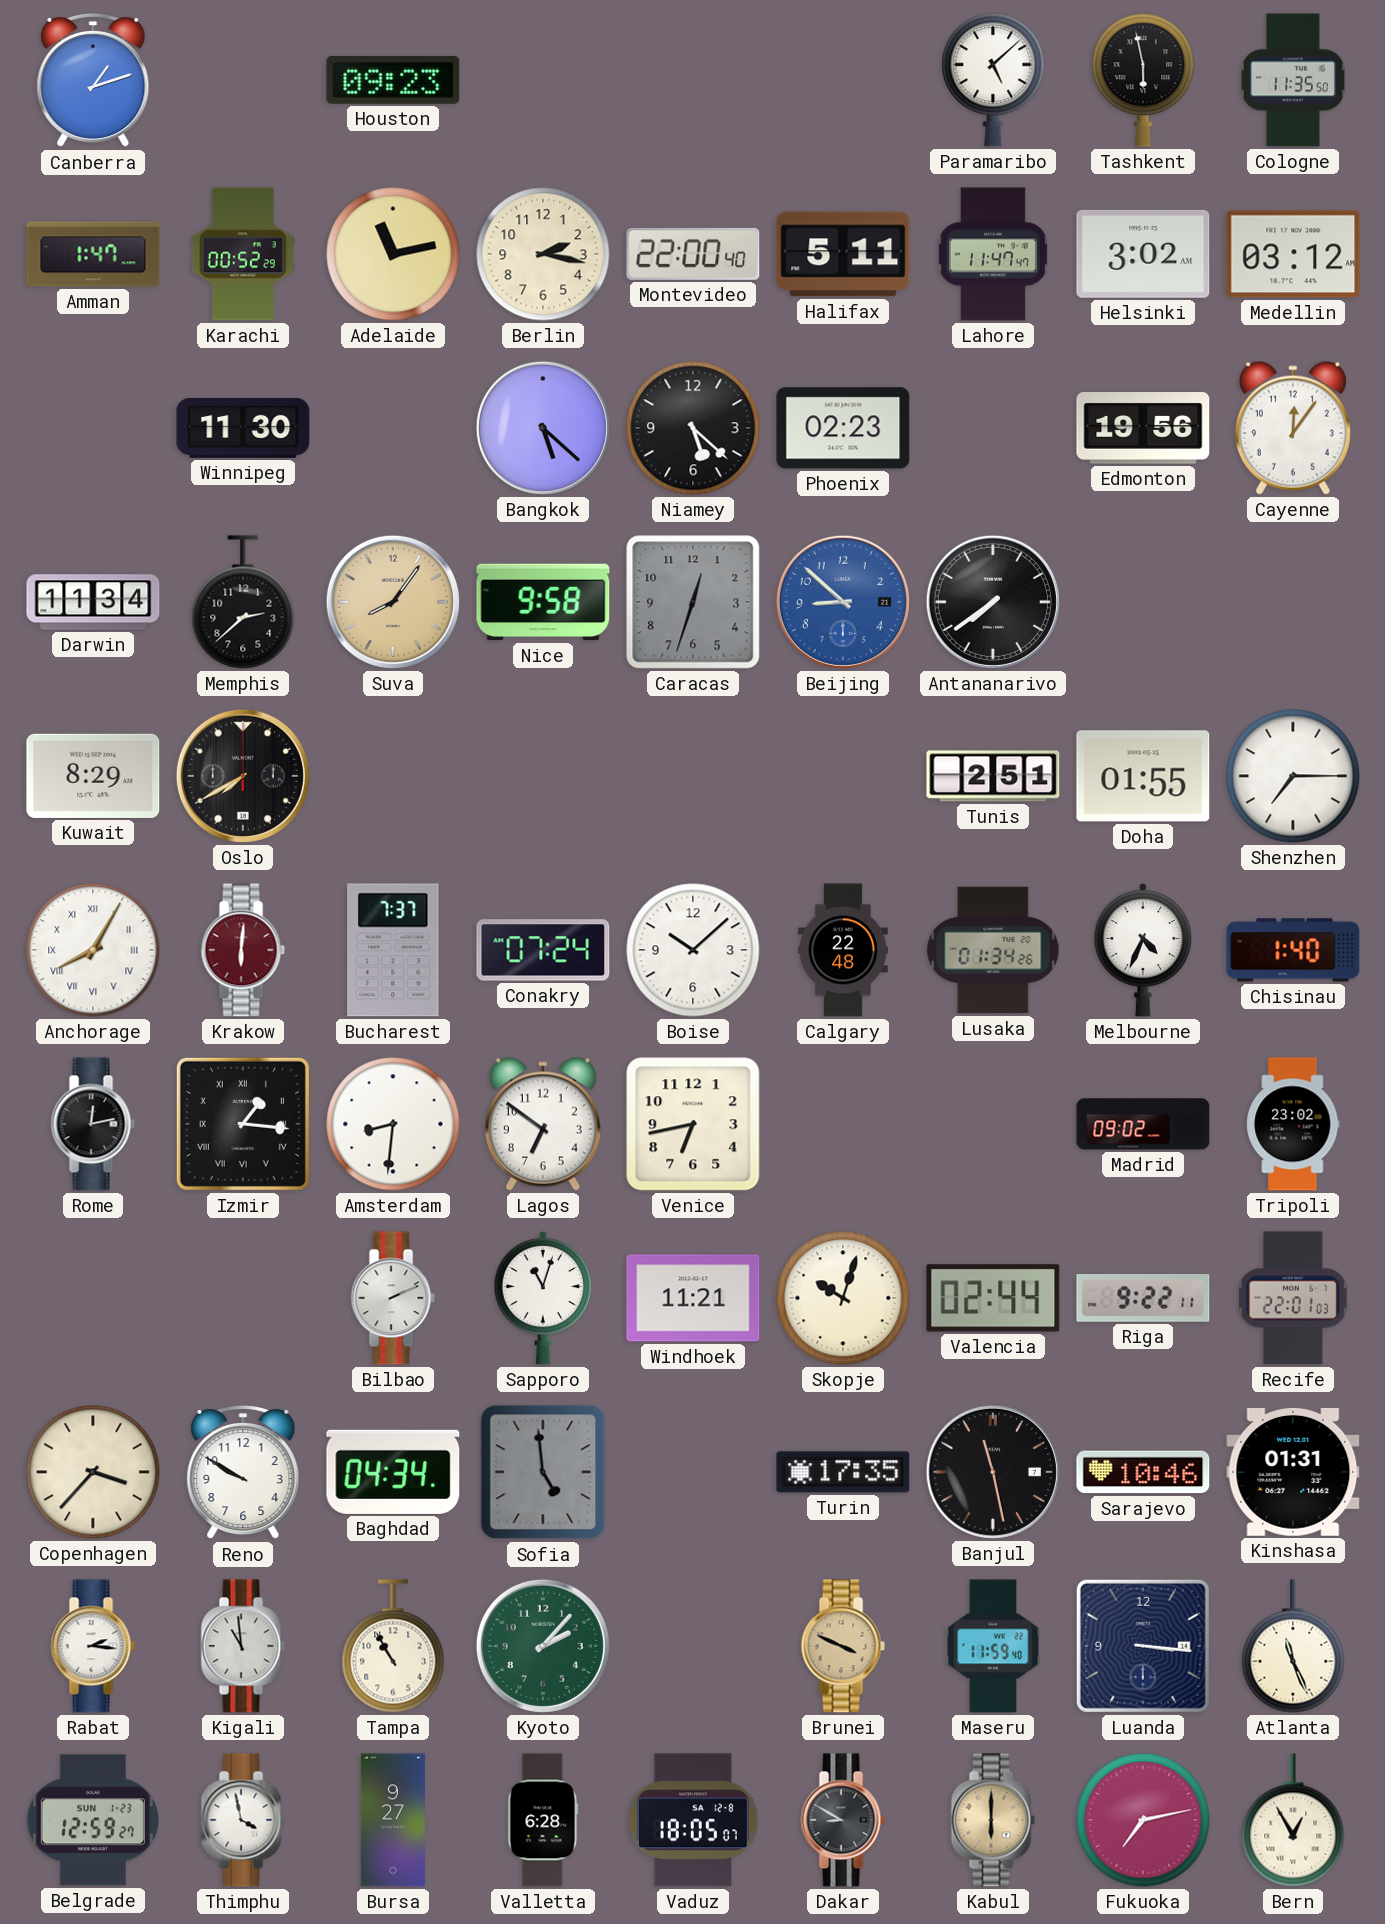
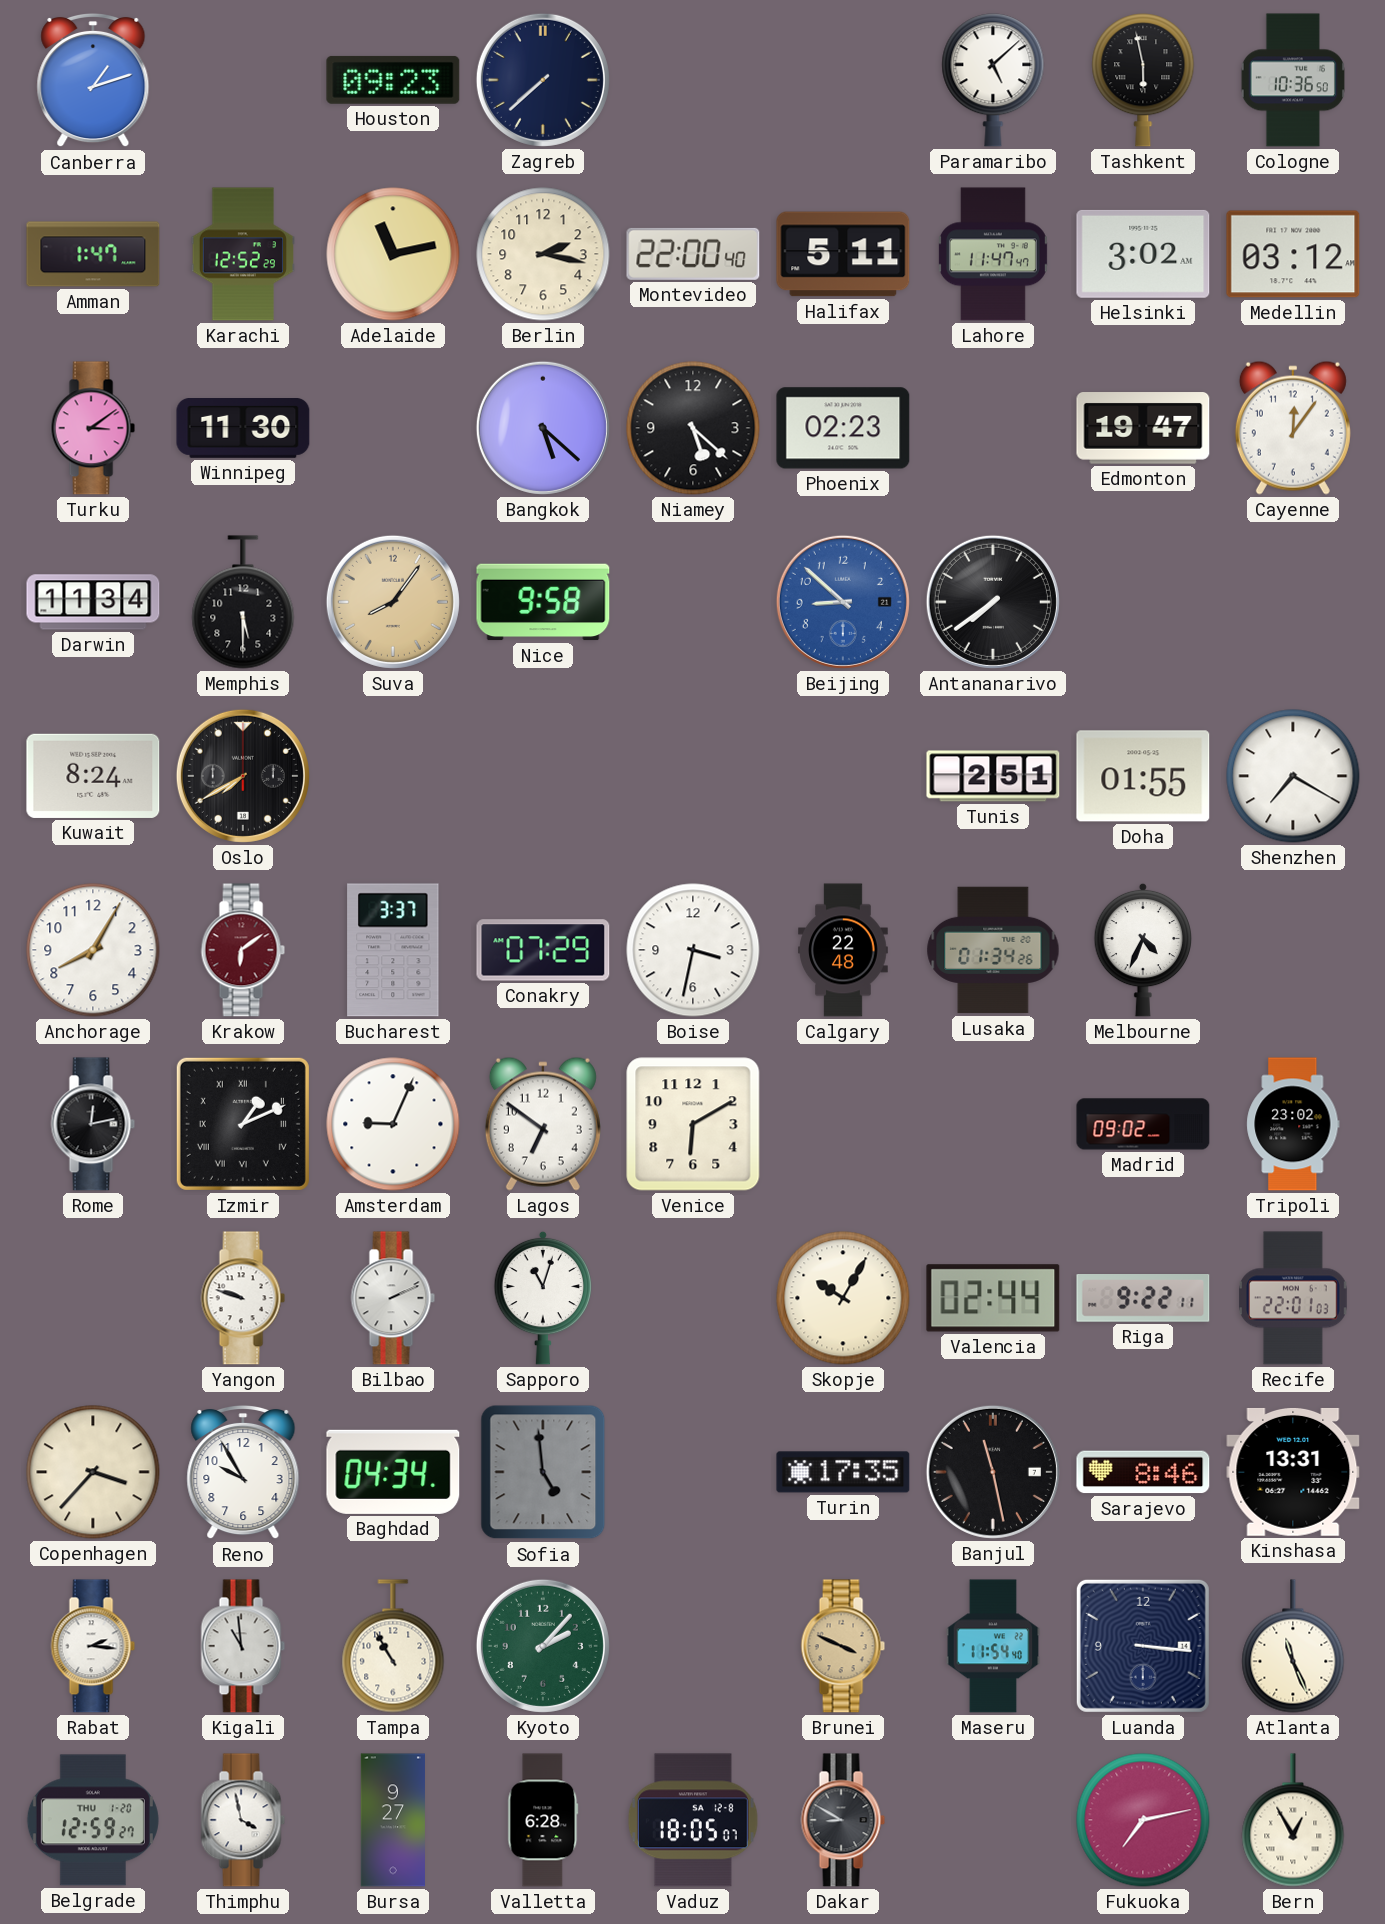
Zagreb: none -> 7:38
Cologne: 11:35 -> 10:36
Karachi: 00:52 -> 12:52
Turku: none -> 3:09
Edmonton: 19:56 -> 19:47
Memphis: 2:38 -> 5:30
Caracas: 12:33 -> none
Kuwait: 8:29 -> 8:24
Shenzhen: 7:15 -> 7:20
Anchorage numerals: Roman -> Arabic
Krakow: 6:01 -> 6:09
Bucharest: 7:37 -> 3:37
Conakry: 07:24 -> 07:29
Boise: 10:08 -> 3:32
Chisinau: 1:40 -> none
Izmir: 1:16 -> 1:11
Amsterdam: 8:31 -> 9:04
Venice: 6:43 -> 6:10
Yangon: none -> 9:48
Windhoek: 11:21 -> none
Skopje: 10:03 -> 10:05
Reno: 9:50 -> 9:55
Sarajevo: 10:46 -> 8:46
Kinshasa: 01:31 -> 13:31
Maseru: 11:59 -> 11:54
Belgrade date: SUN 1-23 -> THU 1-20
Kabul: 6:00 -> none
